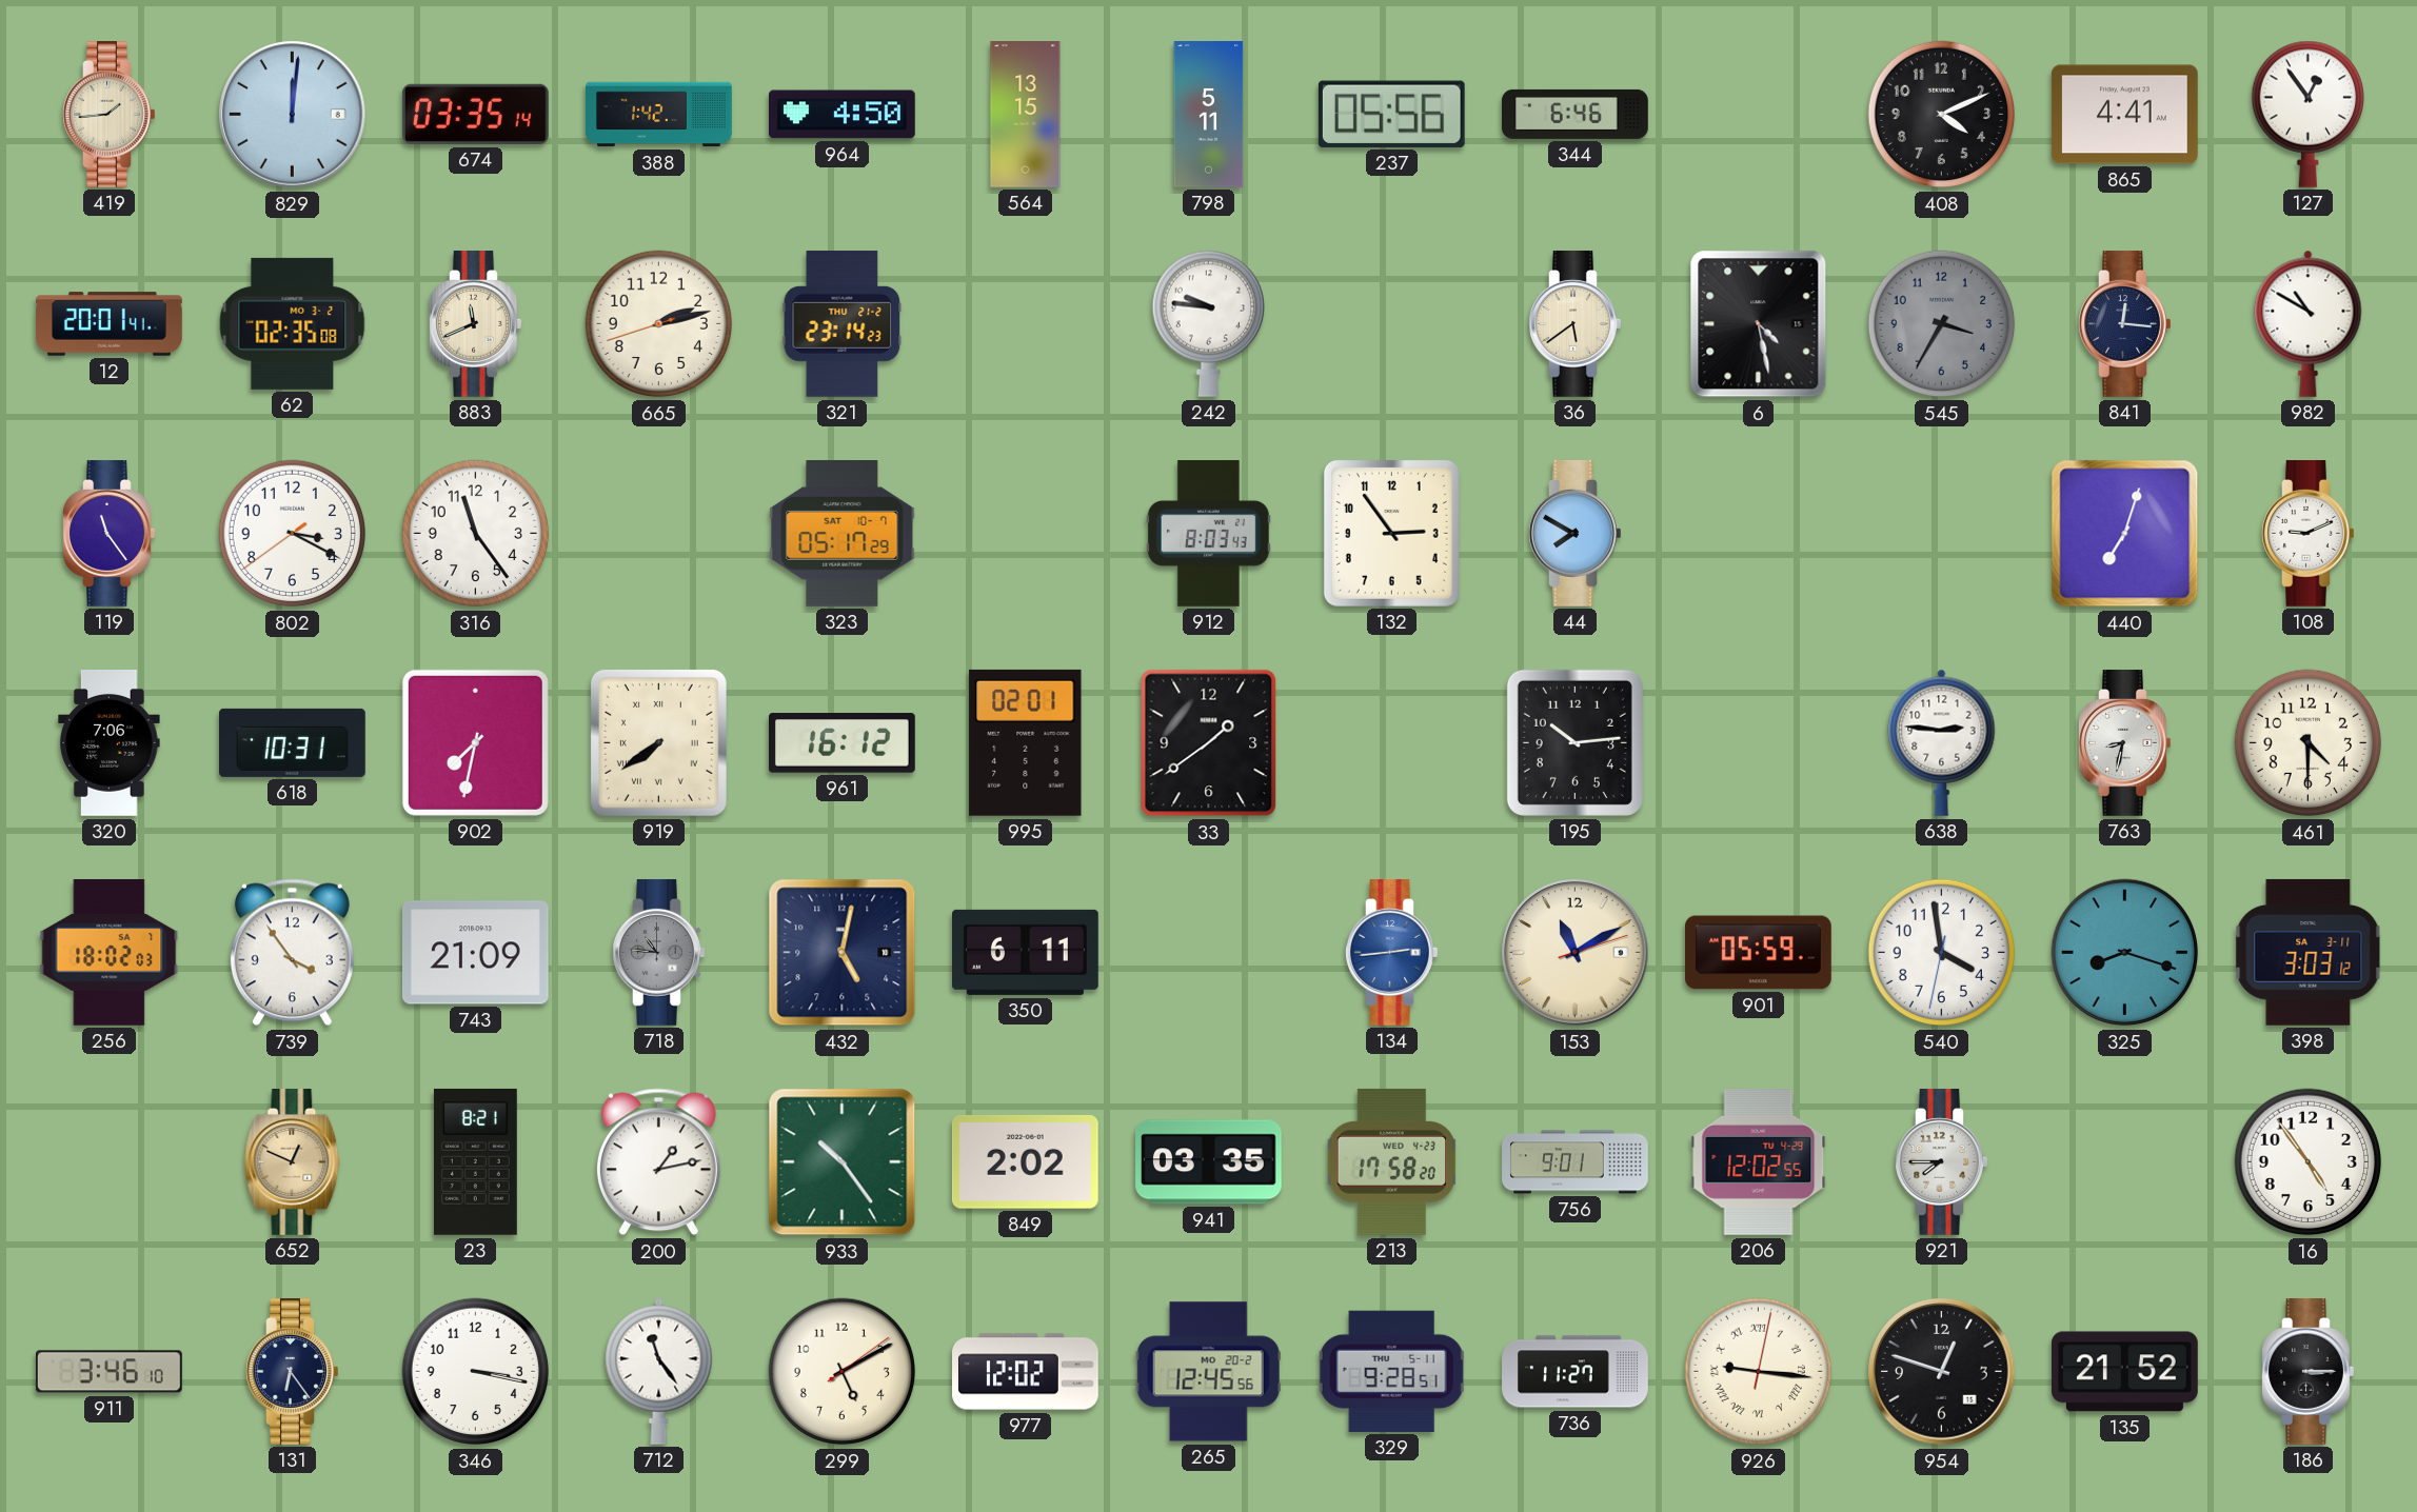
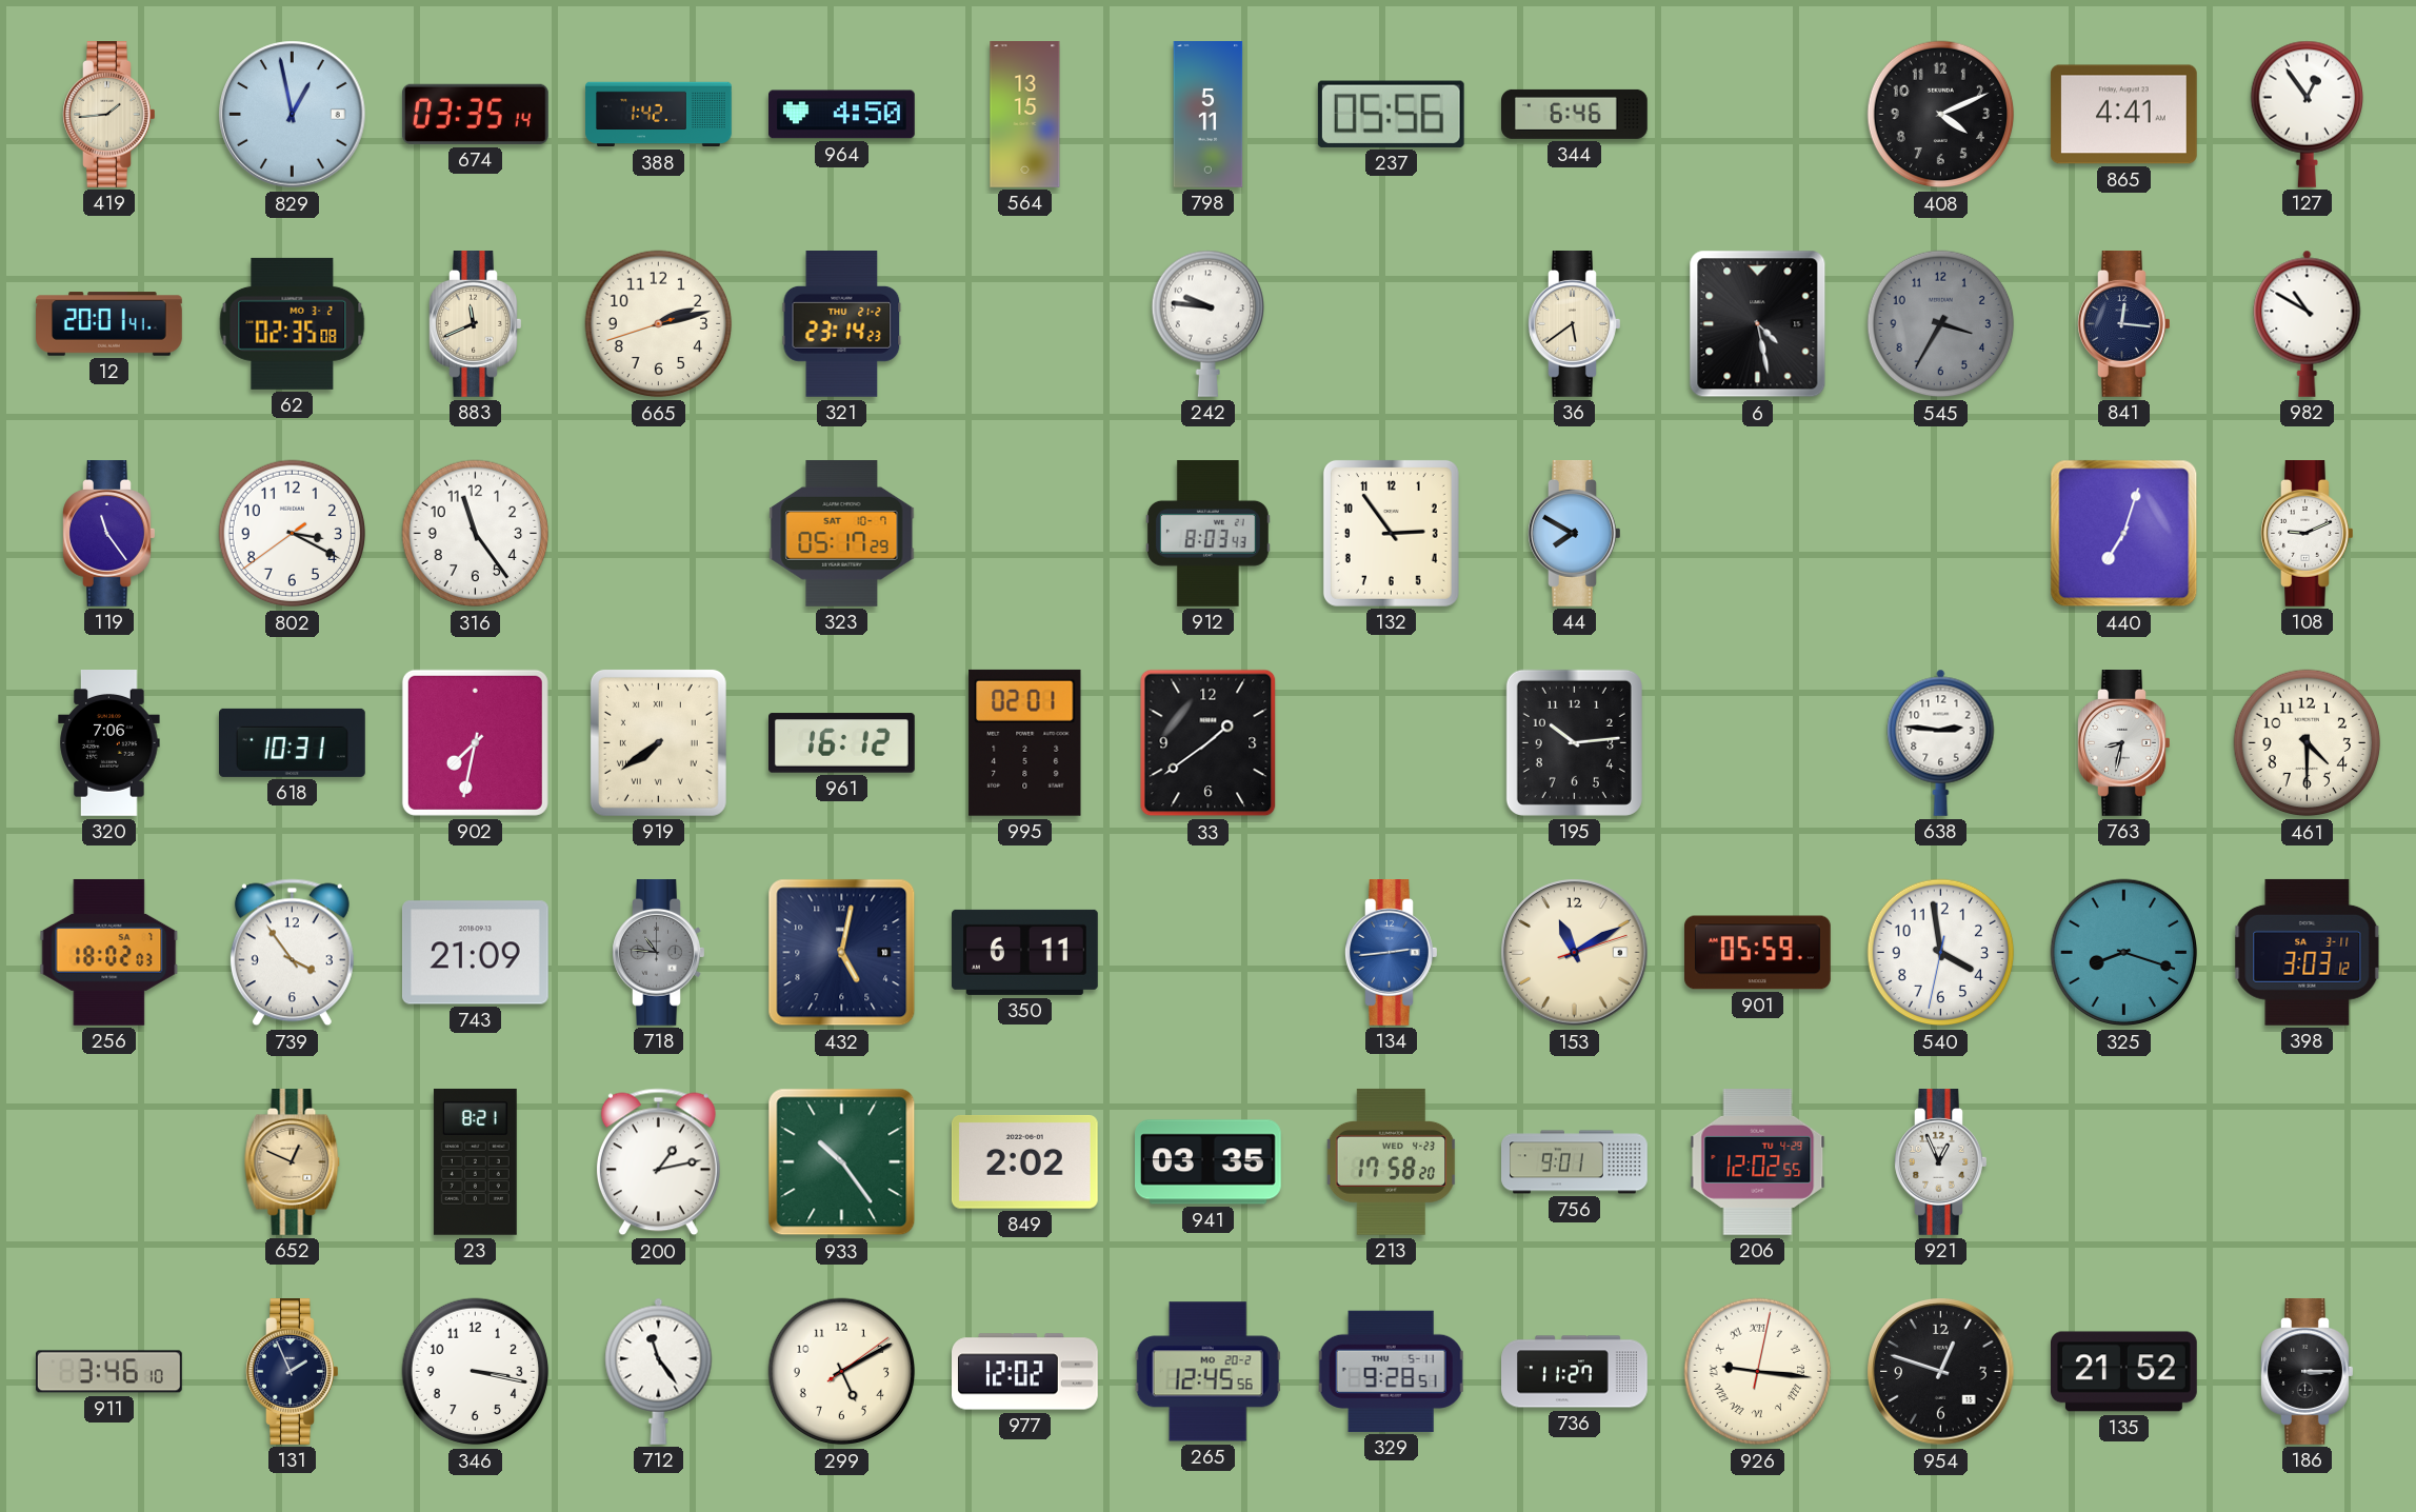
829: 12:01 -> 12:58
921: 7:45 -> 12:56
16: 4:54 -> none
131: 6:24 -> 1:56
